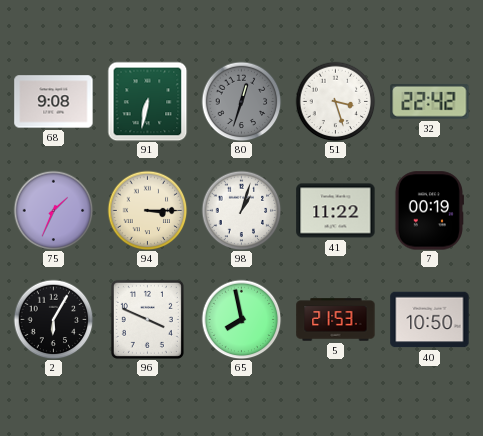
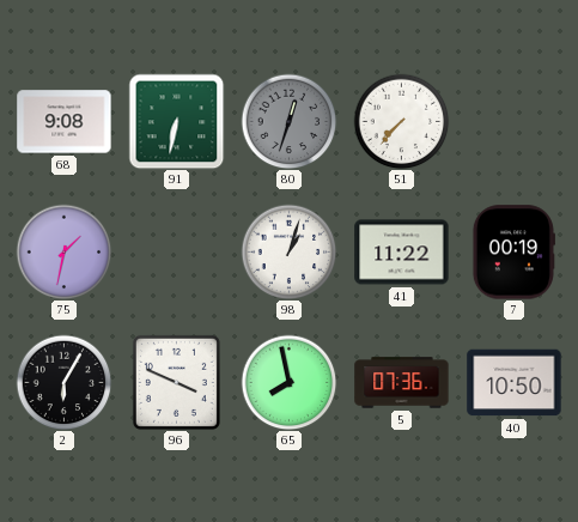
51: 3:27 -> 7:37
32: 22:42 -> none
75: 1:34 -> 1:32
94: 3:15 -> none
5: 21:53 -> 07:36
